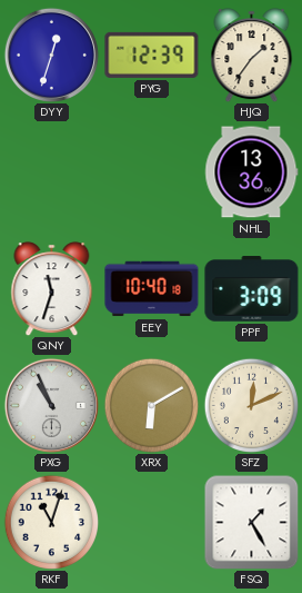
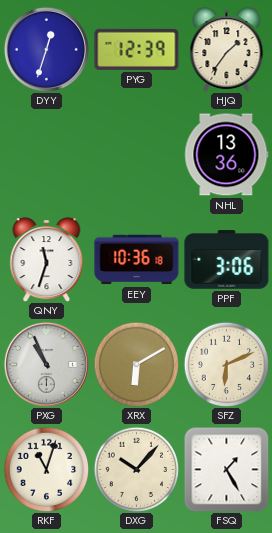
EEY: 10:40 -> 10:36
PPF: 3:09 -> 3:06
SFZ: 12:11 -> 6:11
DXG: none -> 10:07
